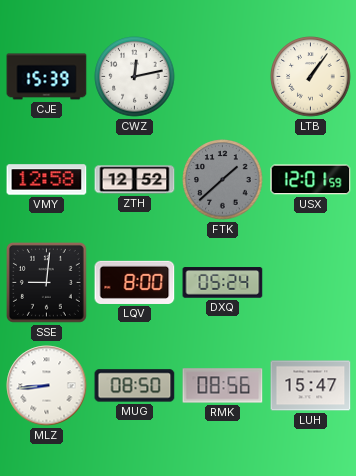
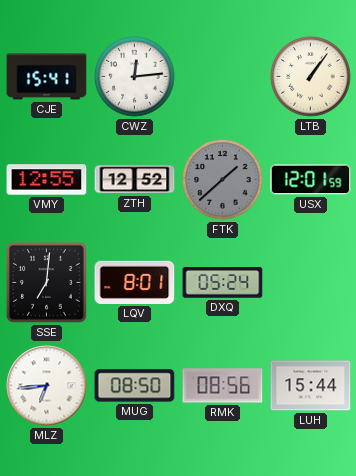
CJE: 15:39 -> 15:41
CWZ: 12:13 -> 12:14
VMY: 12:58 -> 12:55
SSE: 9:01 -> 7:01
LQV: 8:00 -> 8:01
MLZ: 8:44 -> 6:44
LUH: 15:47 -> 15:44
